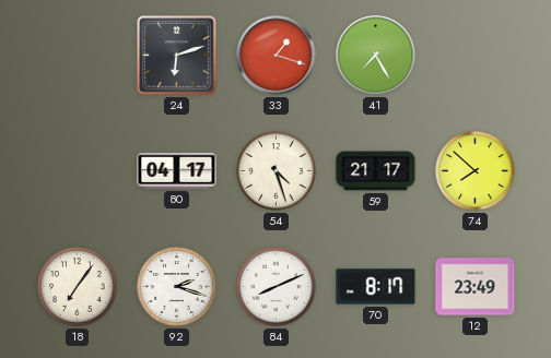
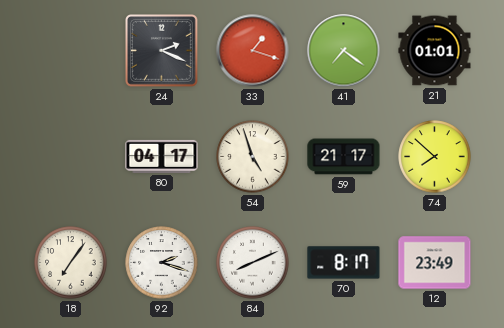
24: 6:12 -> 2:19
41: 7:25 -> 7:21
21: none -> 01:01
54: 4:27 -> 4:57
